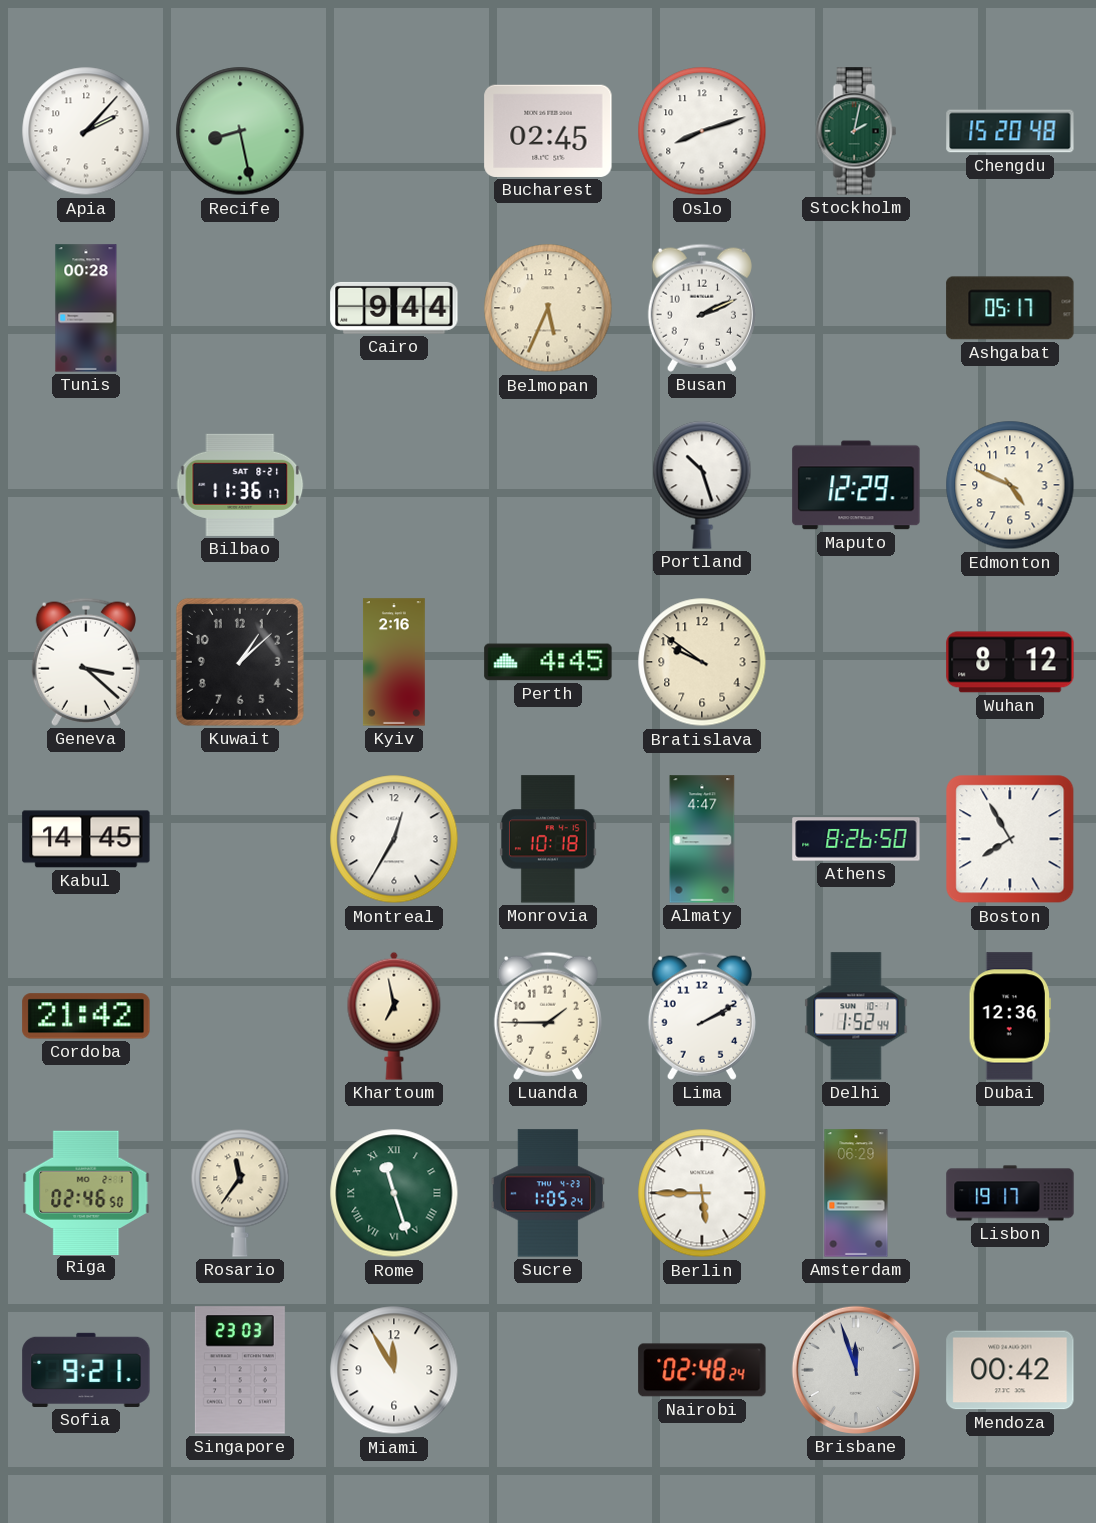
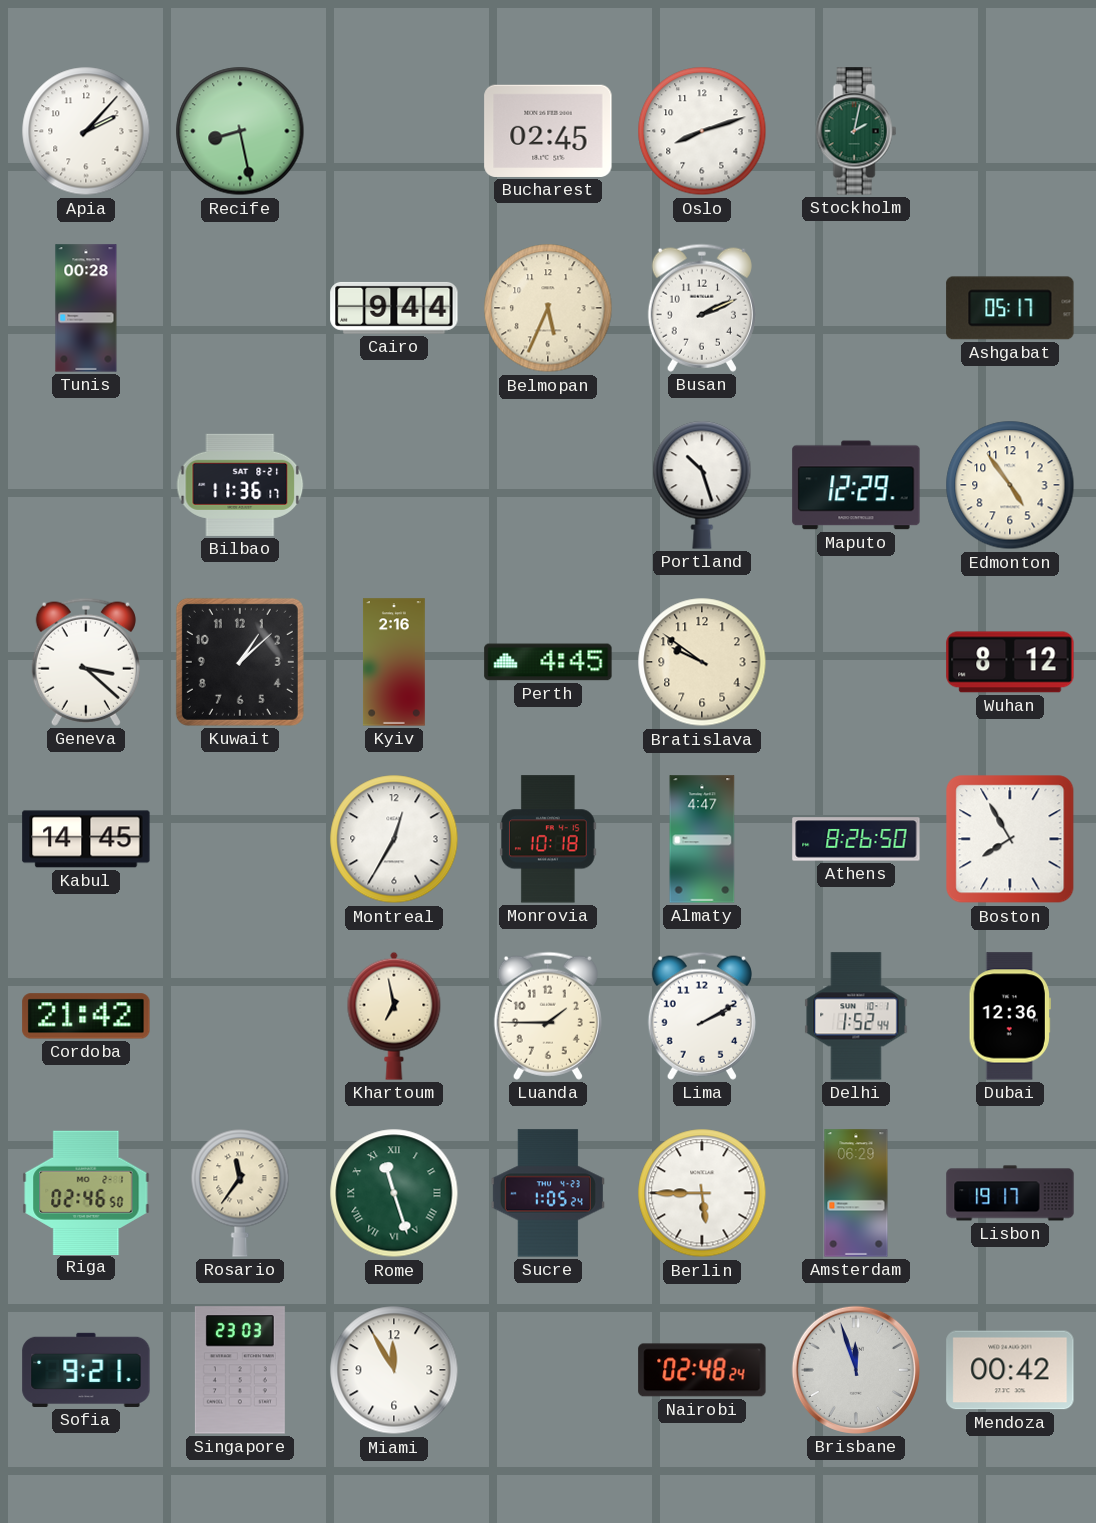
Chengdu: 15:20 -> none
Edmonton: 4:49 -> 4:54
